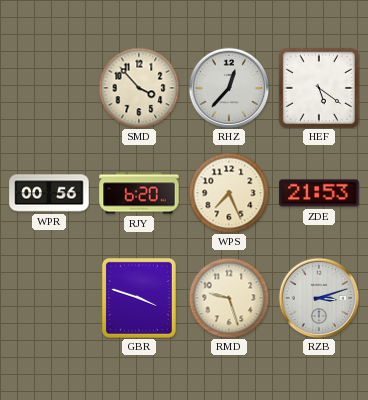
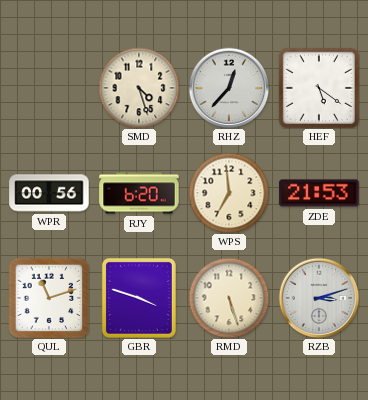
SMD: 3:53 -> 4:27
WPS: 7:26 -> 6:59
QUL: none -> 11:12
RMD: 9:27 -> 5:27
